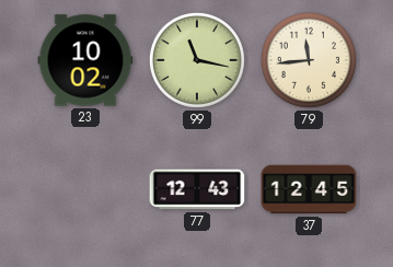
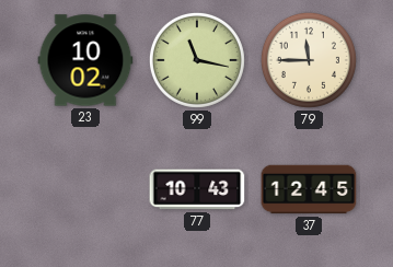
79: 11:44 -> 11:45
77: 12:43 -> 10:43
